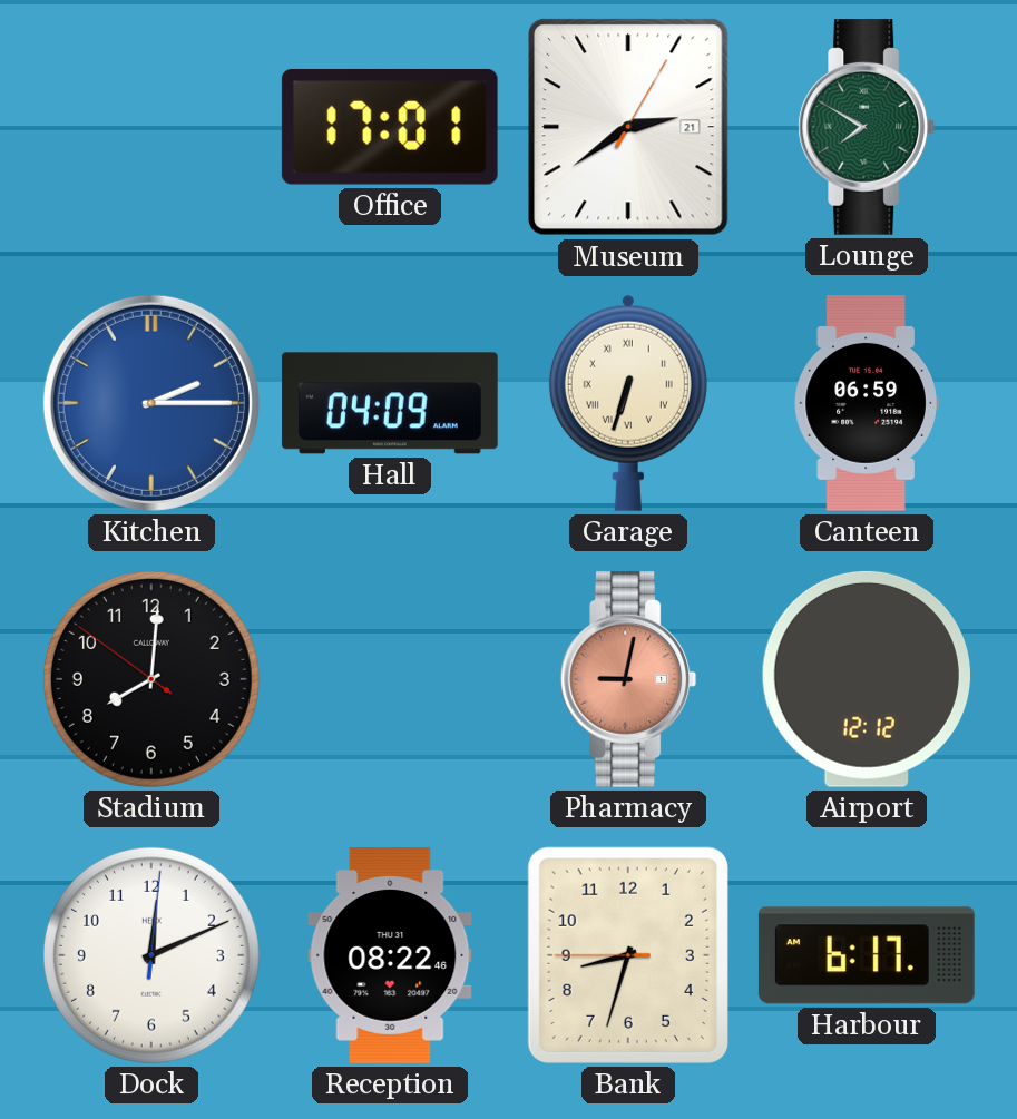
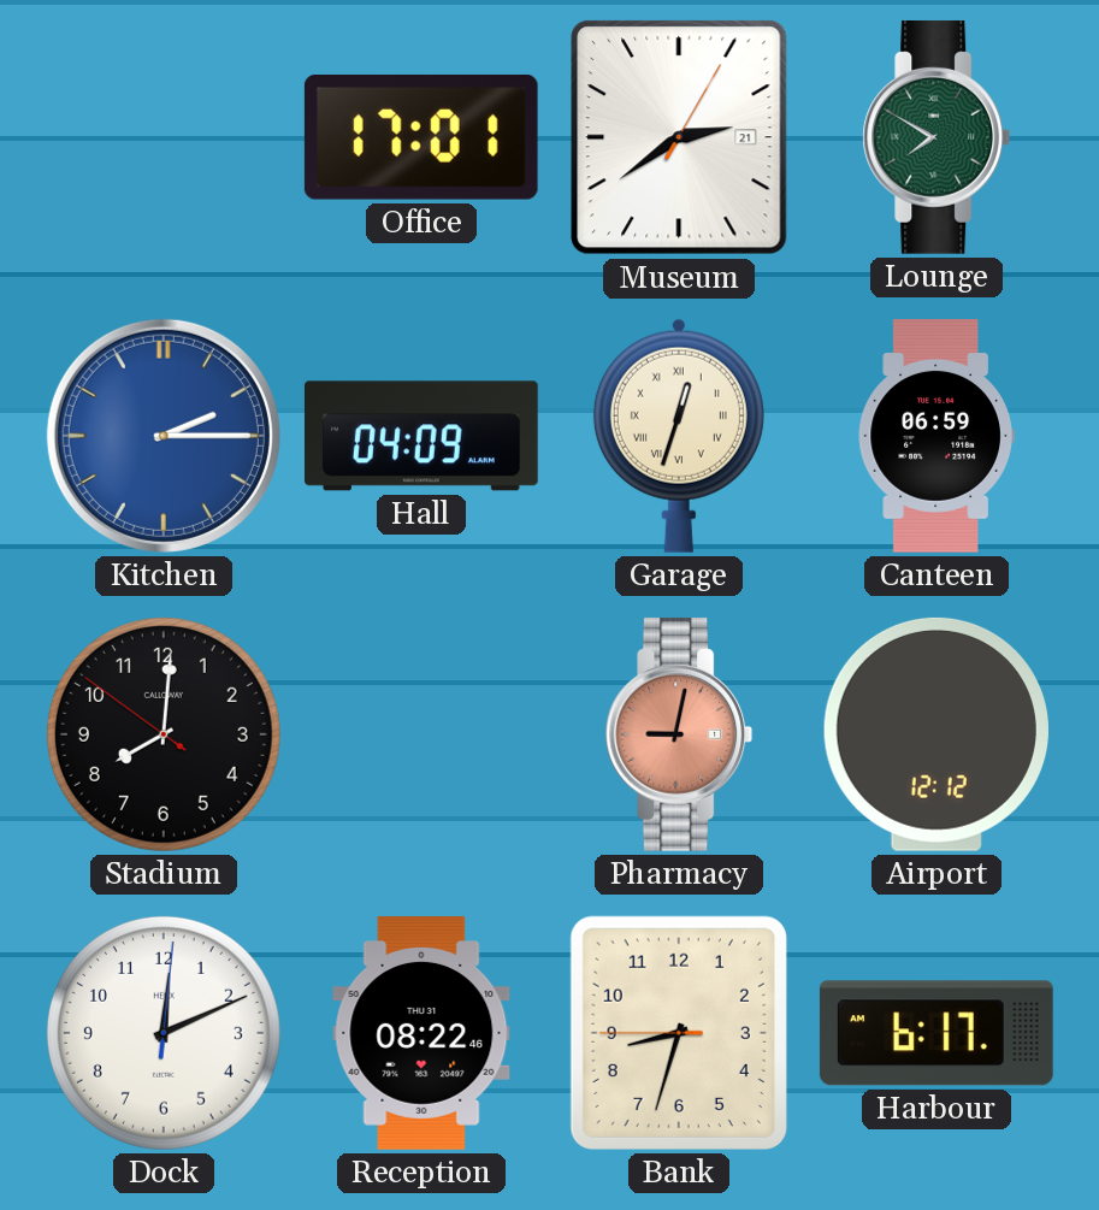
Garage: 6:33 -> 12:33
